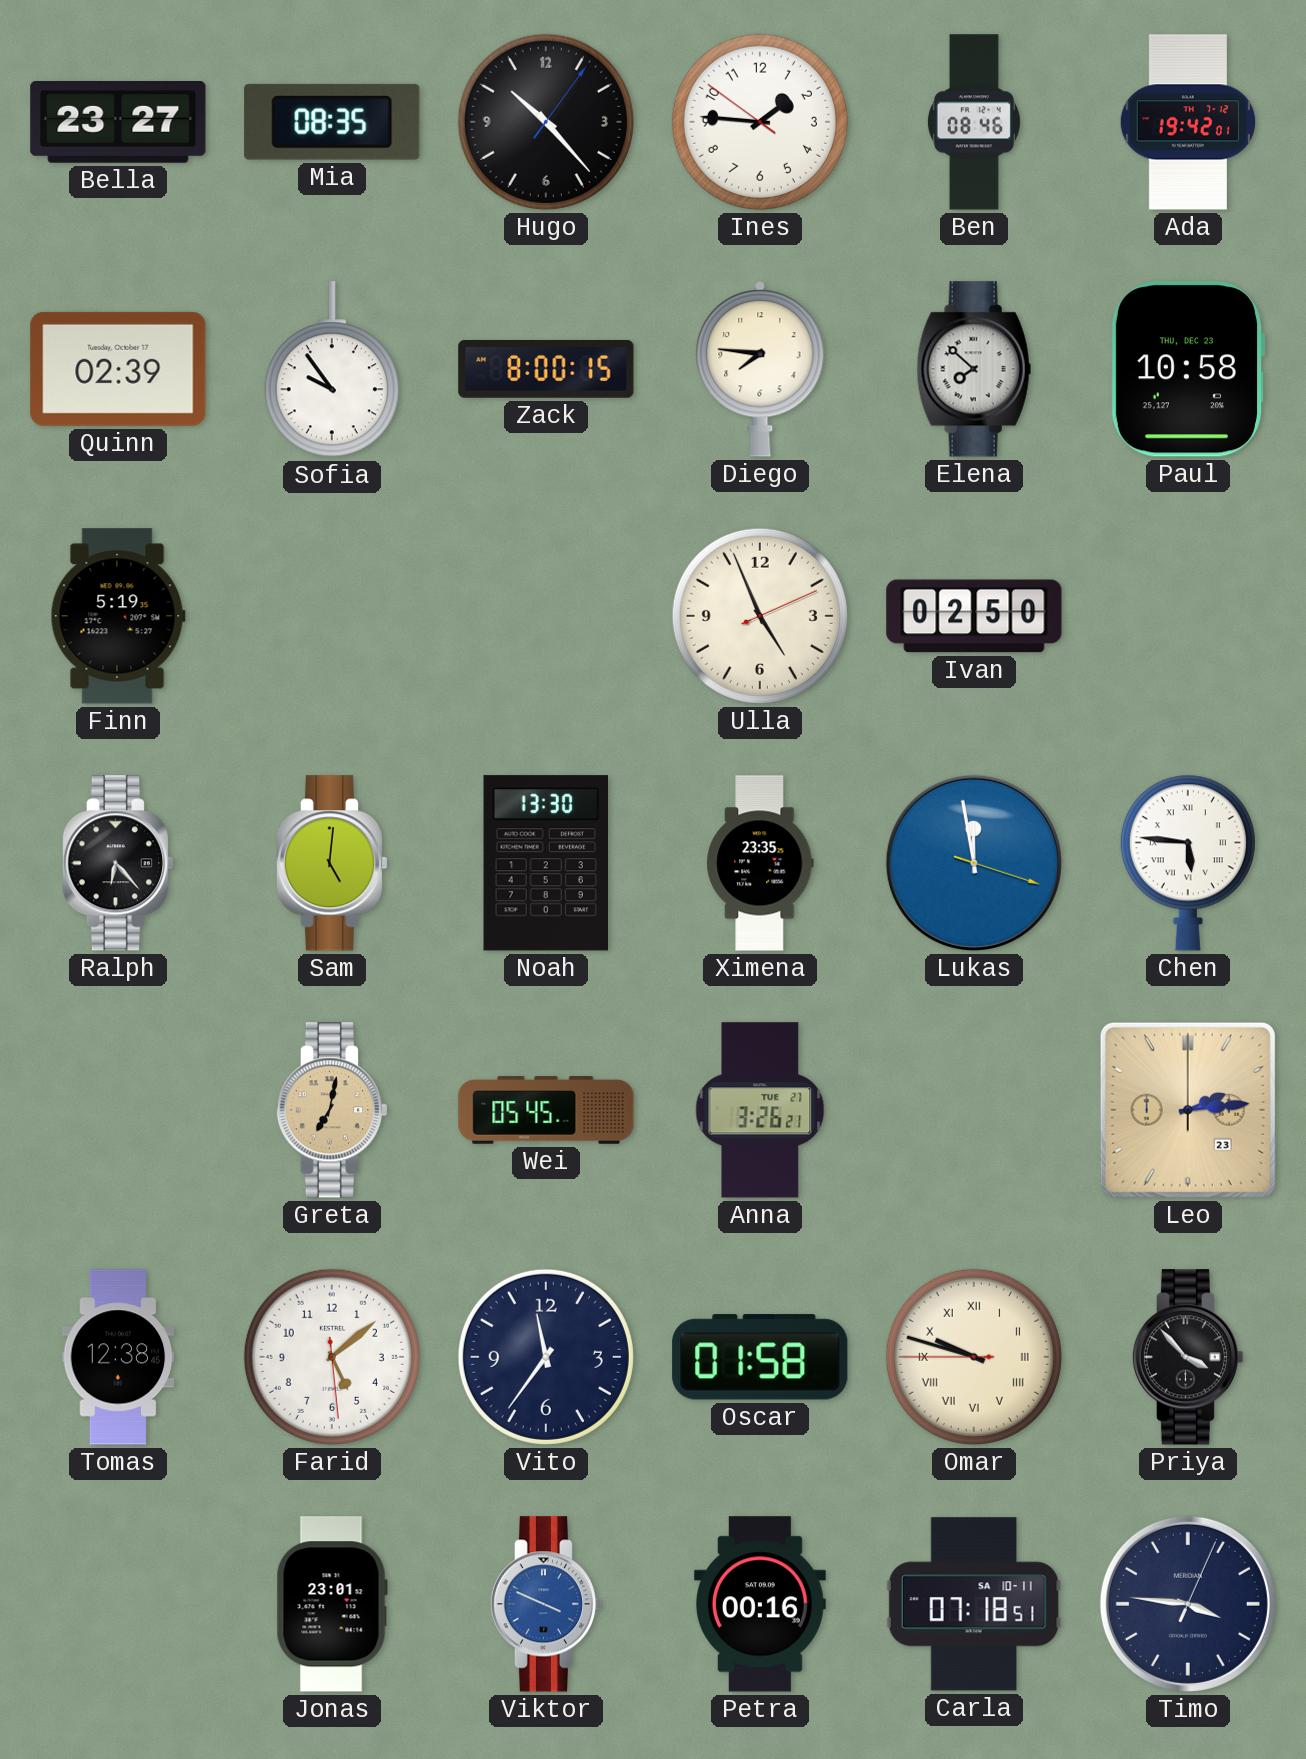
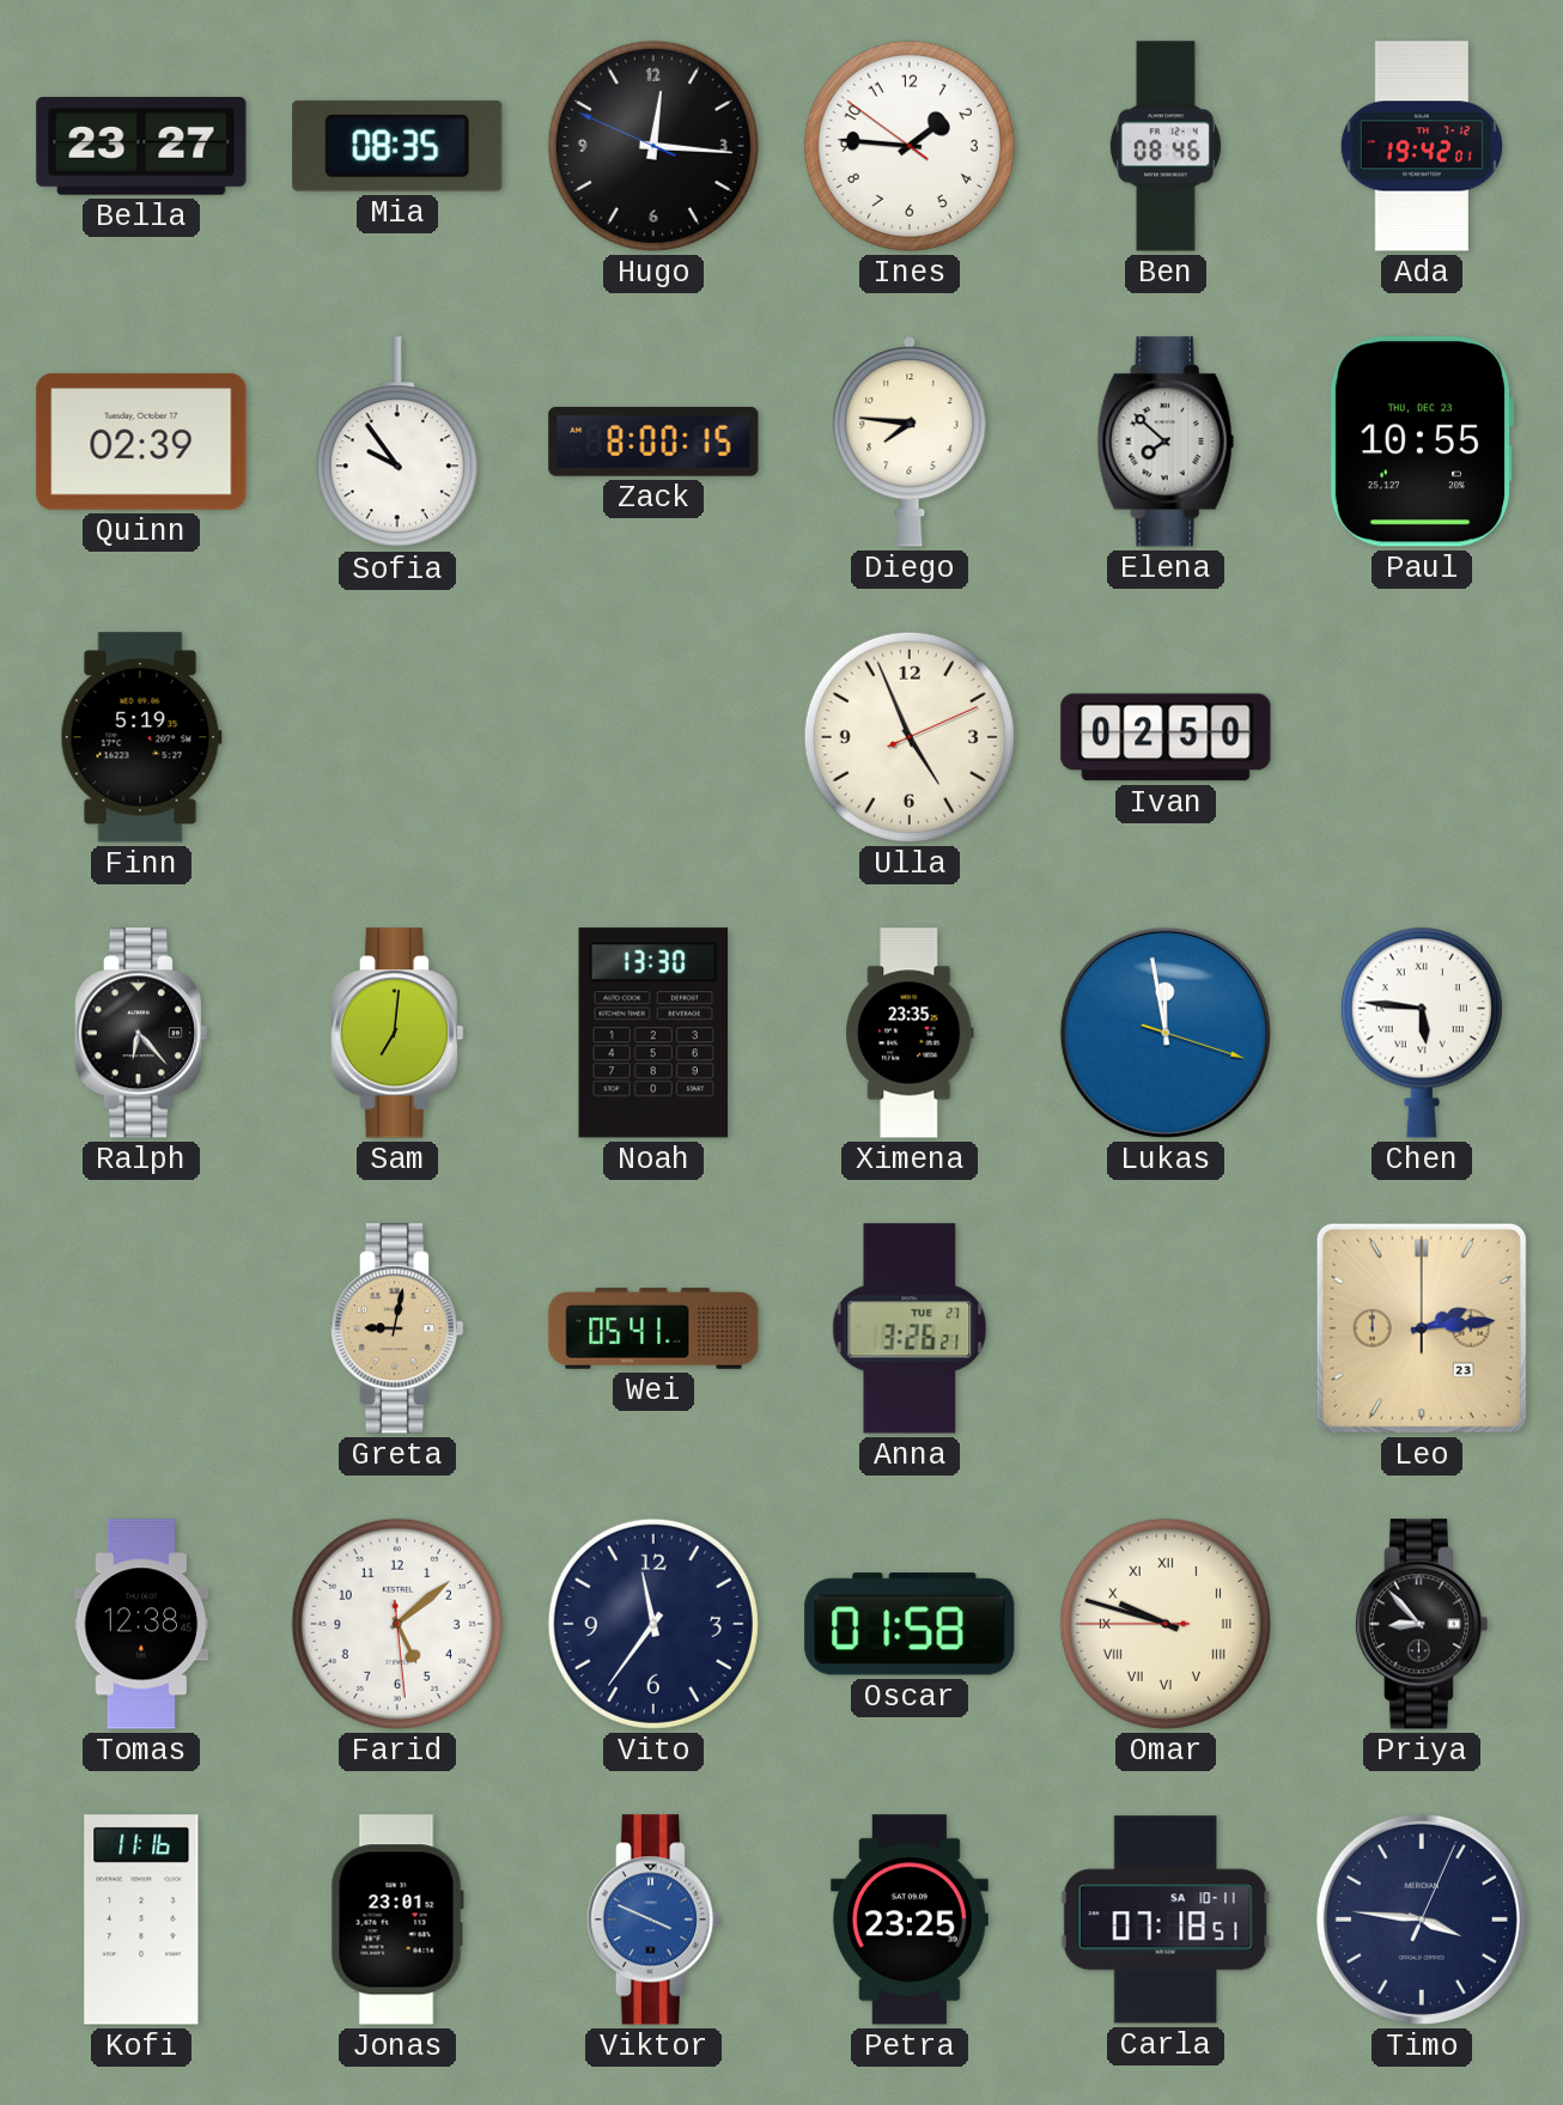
Hugo: 10:23 -> 12:15
Paul: 10:58 -> 10:55
Sam: 5:01 -> 7:01
Greta: 7:02 -> 9:02
Wei: 05:45 -> 05:41
Priya: 3:53 -> 8:53
Kofi: none -> 11:16
Petra: 00:16 -> 23:25
